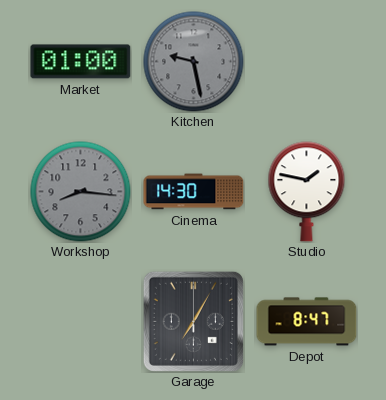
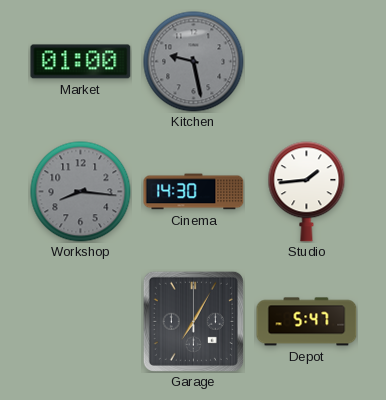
Studio: 1:47 -> 1:44
Depot: 8:47 -> 5:47
